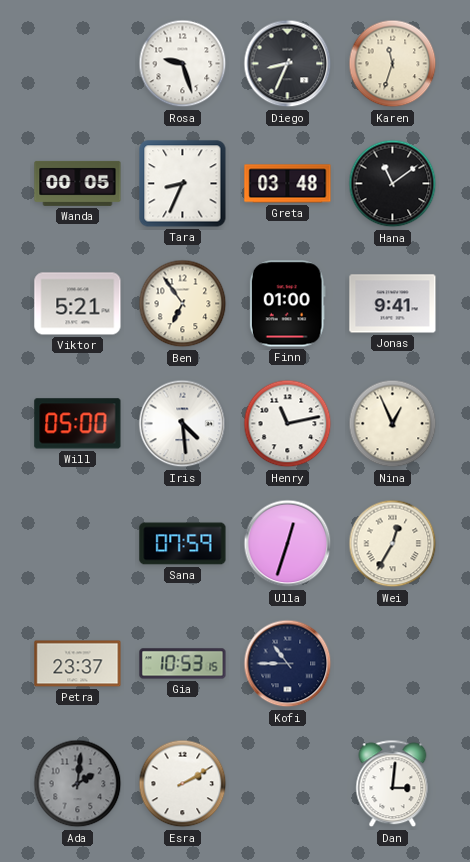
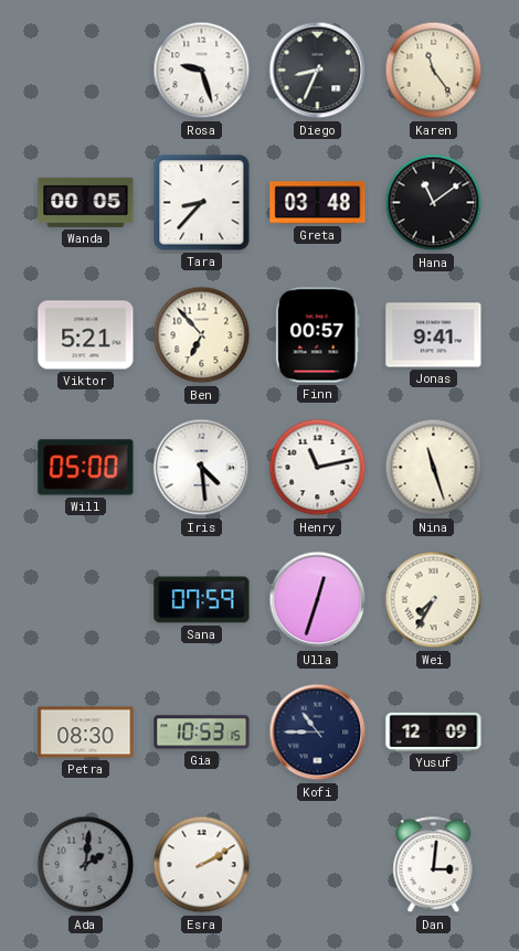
Karen: 11:33 -> 11:24
Tara: 8:34 -> 8:37
Ben: 6:54 -> 6:53
Finn: 01:00 -> 00:57
Nina: 12:56 -> 11:27
Wei: 12:35 -> 7:35
Petra: 23:37 -> 08:30
Yusuf: none -> 12:09
